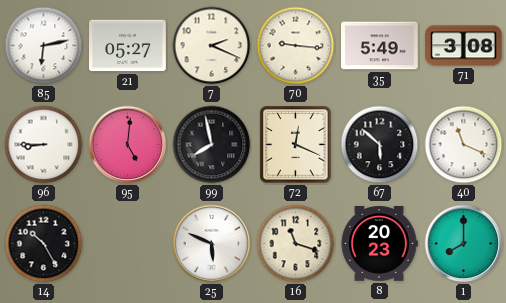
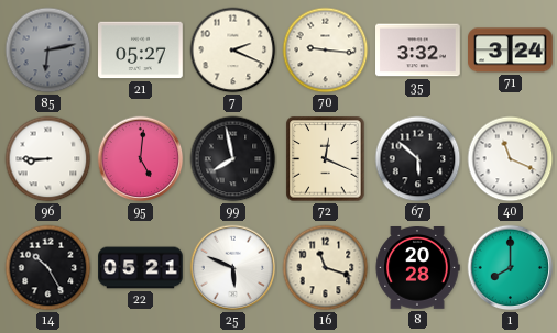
85 dial: white -> grey
35: 5:49 -> 3:32
71: 3:08 -> 3:24
22: none -> 05:21
8: 20:23 -> 20:28
